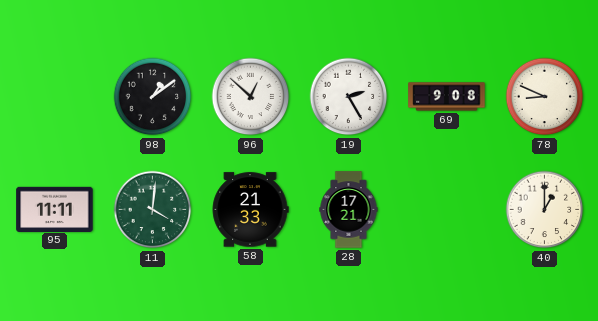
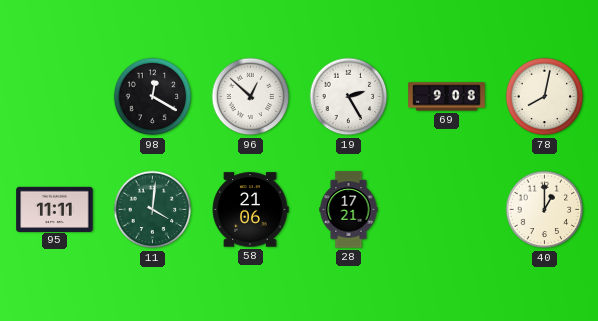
98: 1:09 -> 12:20
78: 8:49 -> 8:02
58: 21:33 -> 21:06
